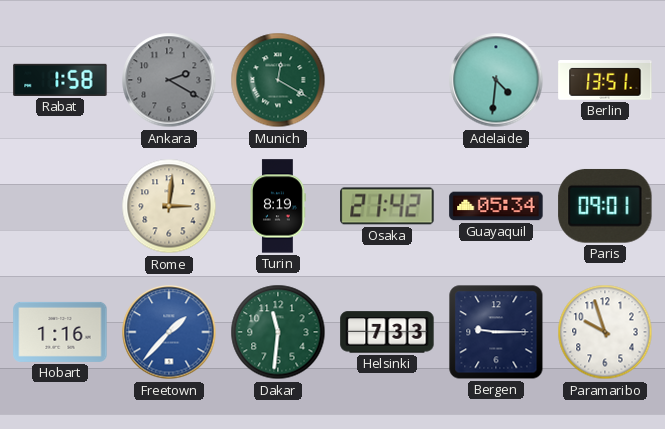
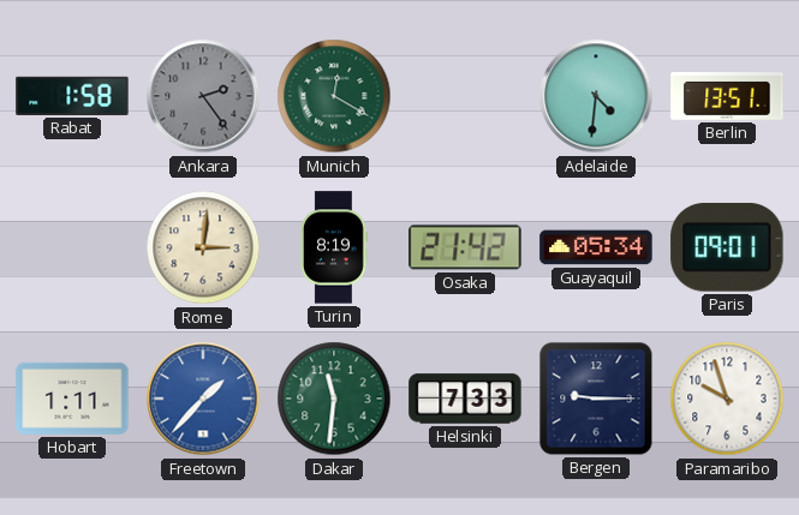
Ankara: 2:20 -> 2:24
Hobart: 1:16 -> 1:11
